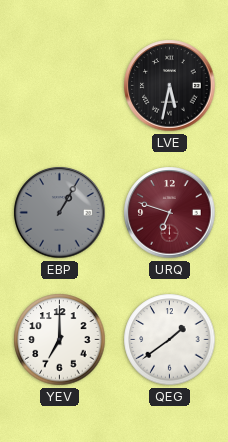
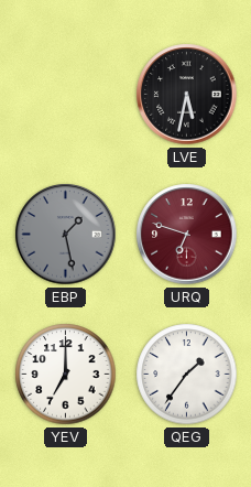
EBP: 1:05 -> 1:28
QEG: 1:39 -> 1:36
